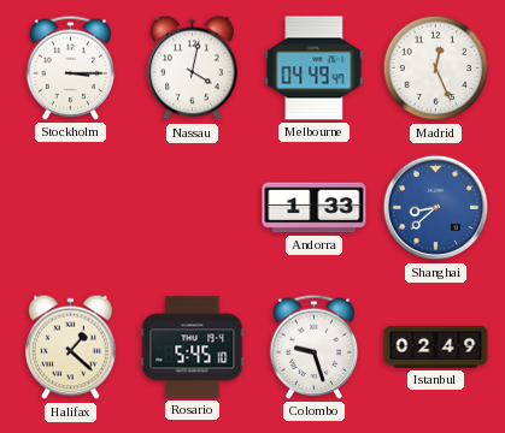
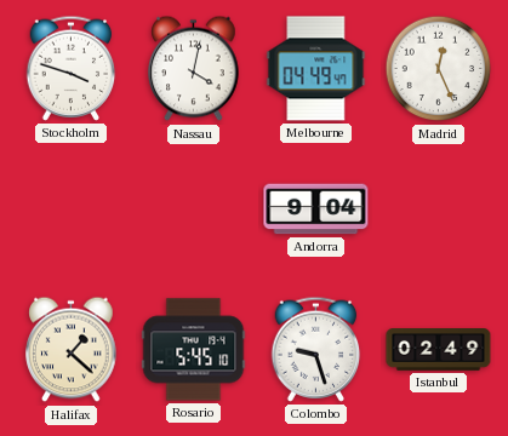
Stockholm: 3:15 -> 3:48
Andorra: 1:33 -> 9:04
Shanghai: 8:38 -> none
